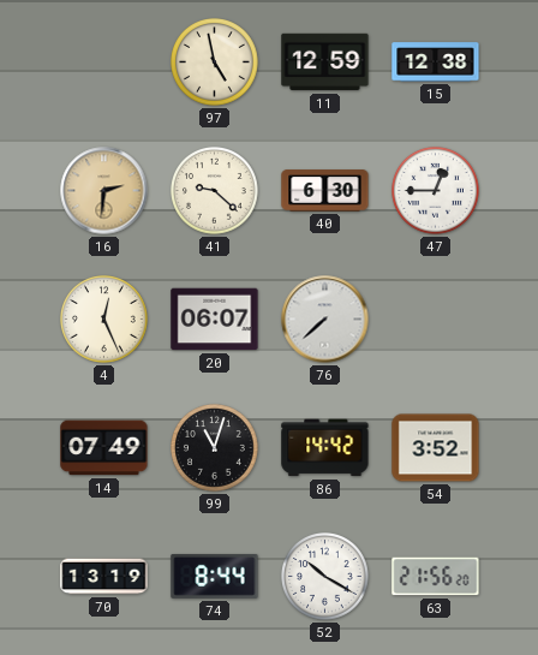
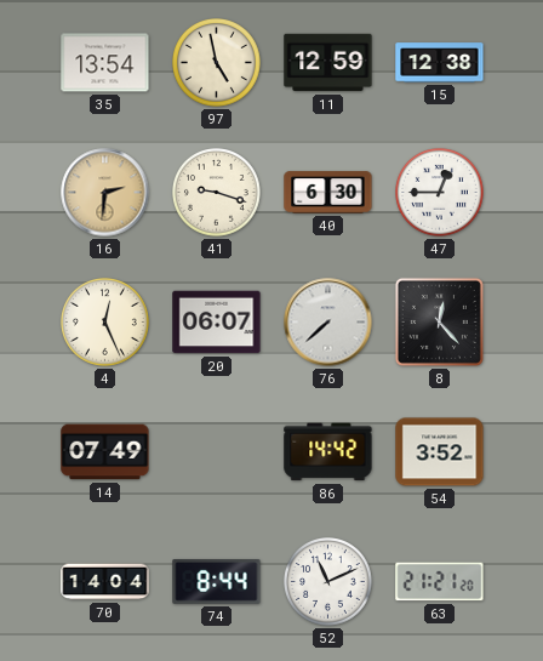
35: none -> 13:54
41: 9:22 -> 9:18
8: none -> 12:23
99: 11:03 -> none
70: 13:19 -> 14:04
52: 10:20 -> 11:11
63: 21:56 -> 21:21
